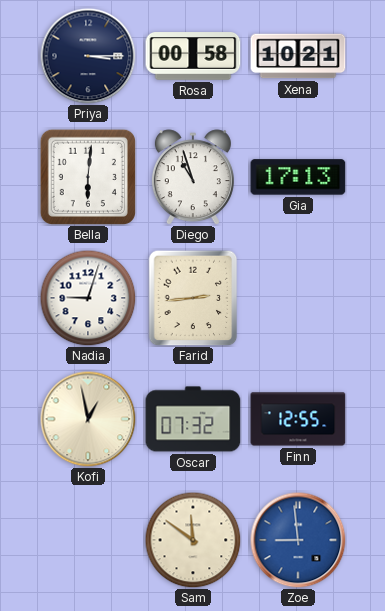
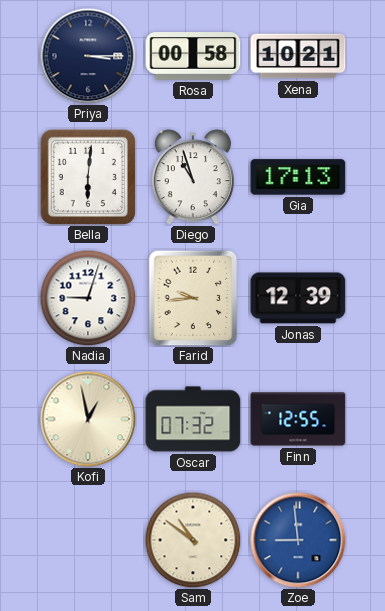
Farid: 2:44 -> 9:44
Jonas: none -> 12:39
Sam: 11:51 -> 10:51
